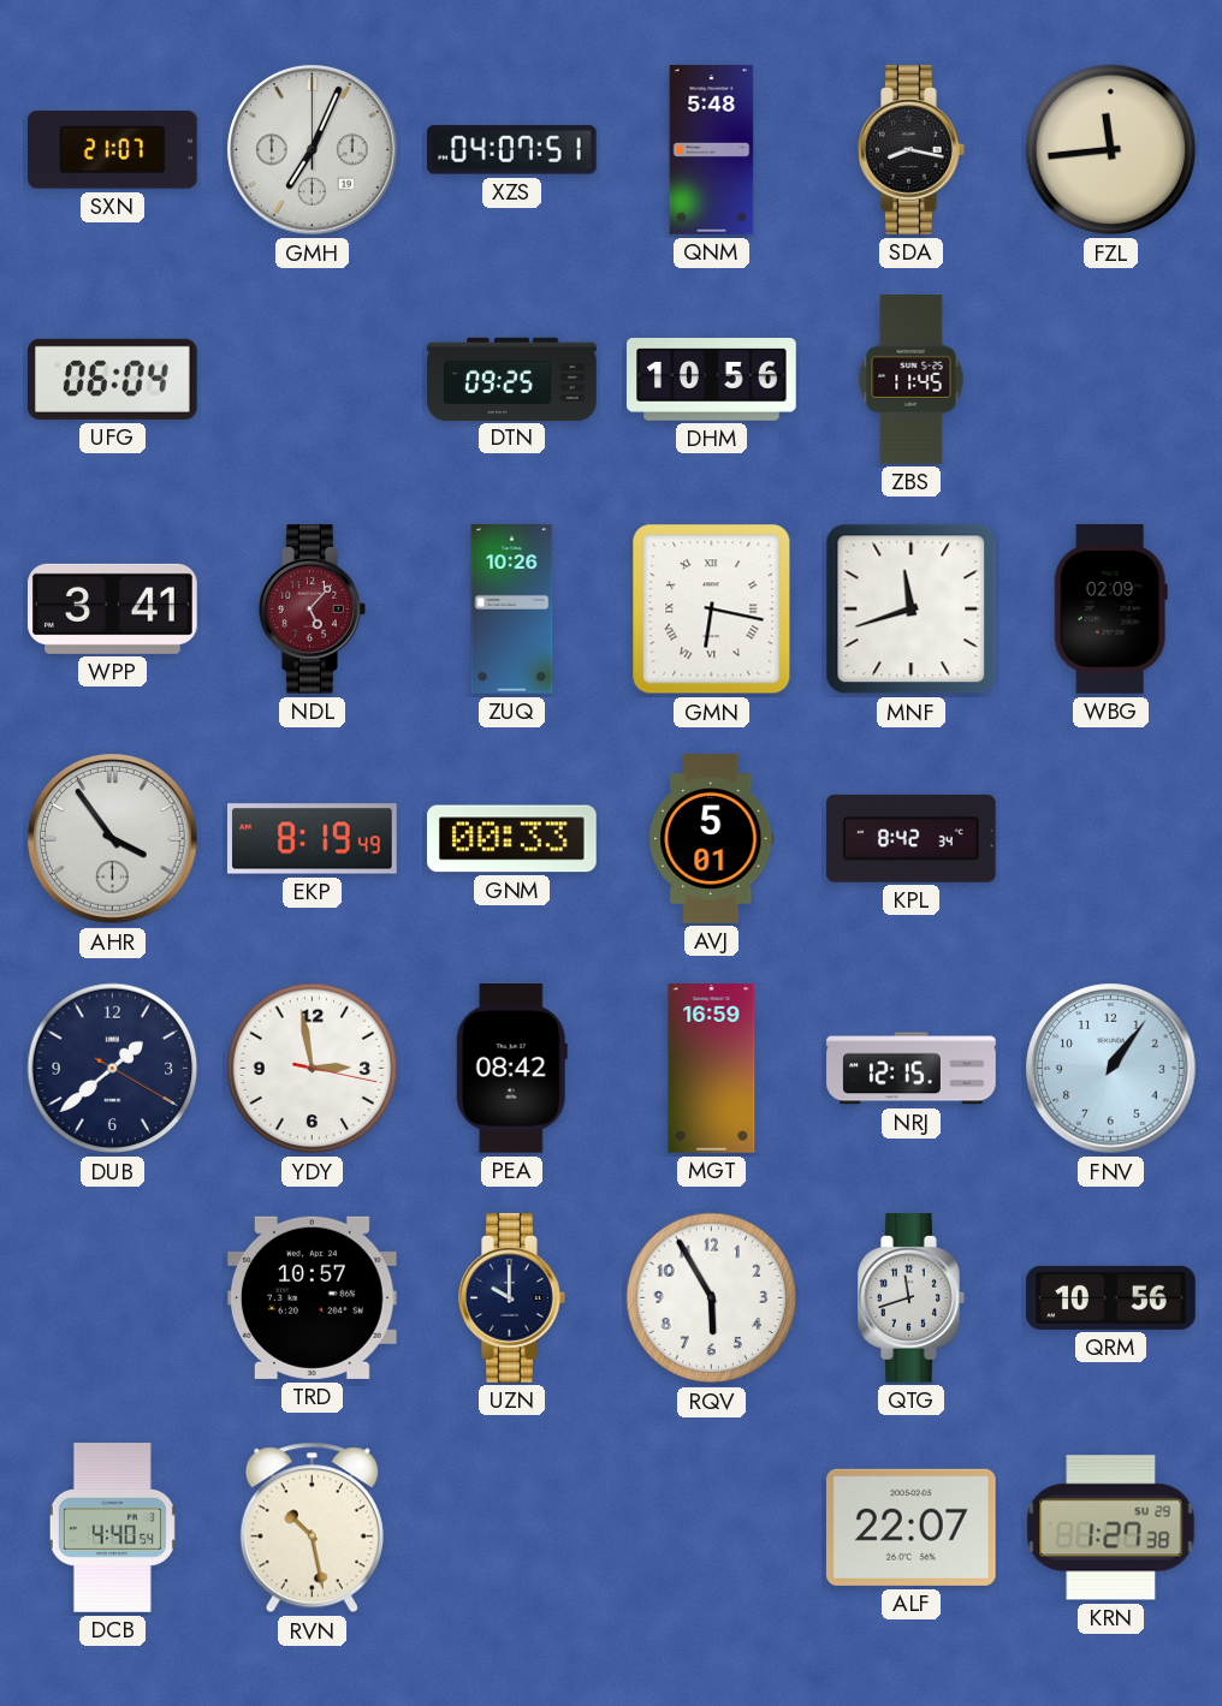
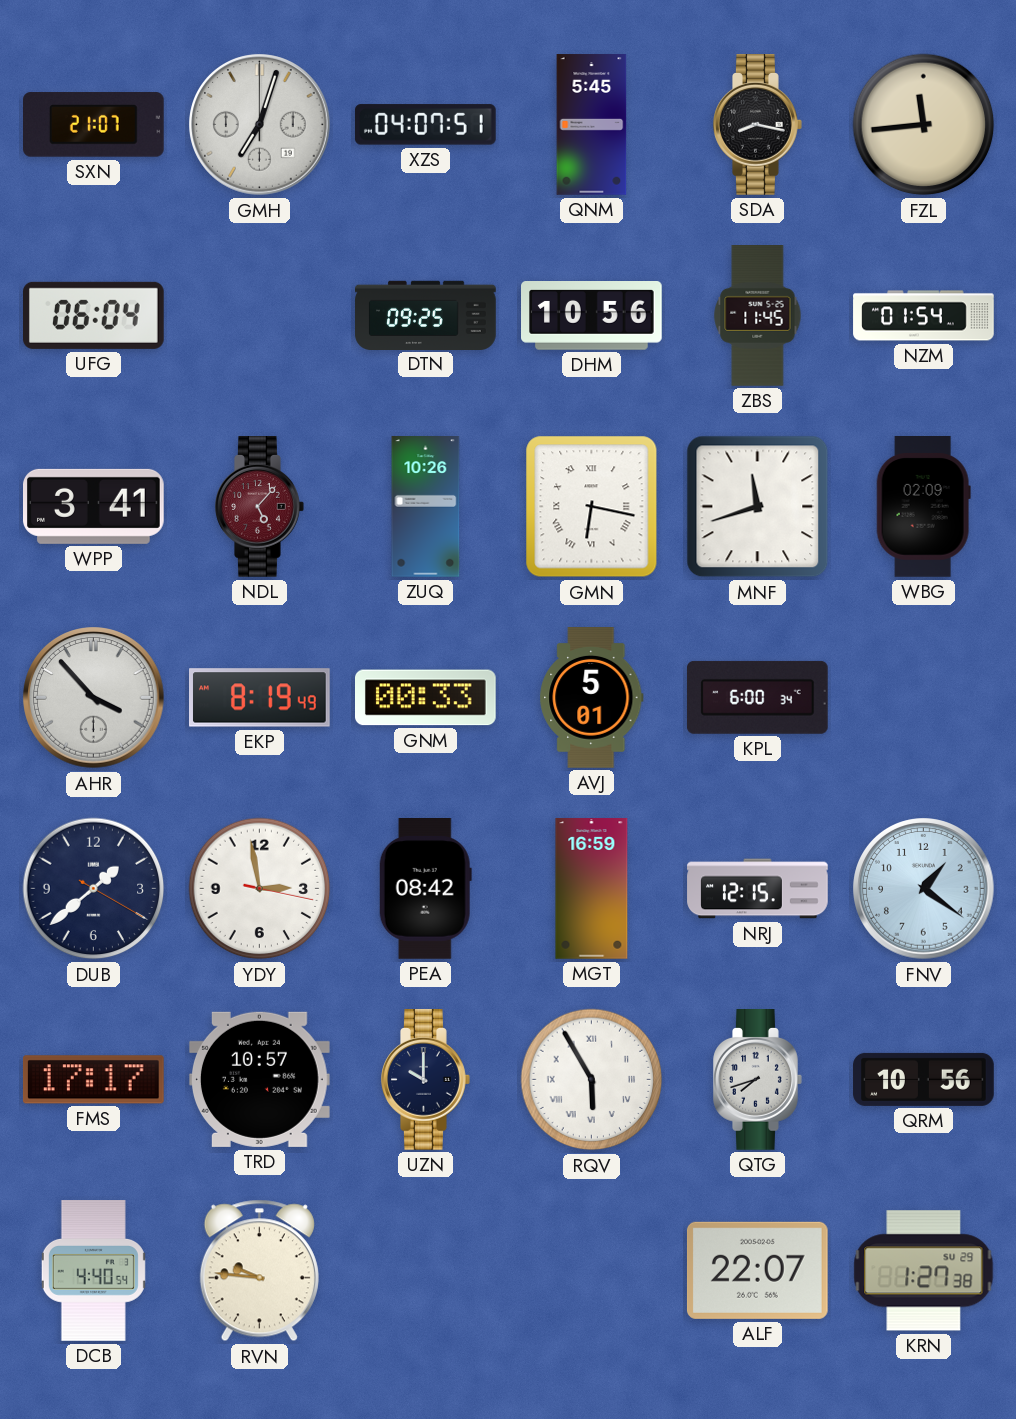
GMH: 7:04 -> 7:03
QNM: 5:48 -> 5:45
NZM: none -> 01:54
AHR: 3:54 -> 3:53
KPL: 8:42 -> 6:00
FNV: 1:06 -> 1:21
FMS: none -> 17:17
RQV numerals: Arabic -> Roman
QTG: 11:42 -> 7:42
RVN: 10:28 -> 9:46
